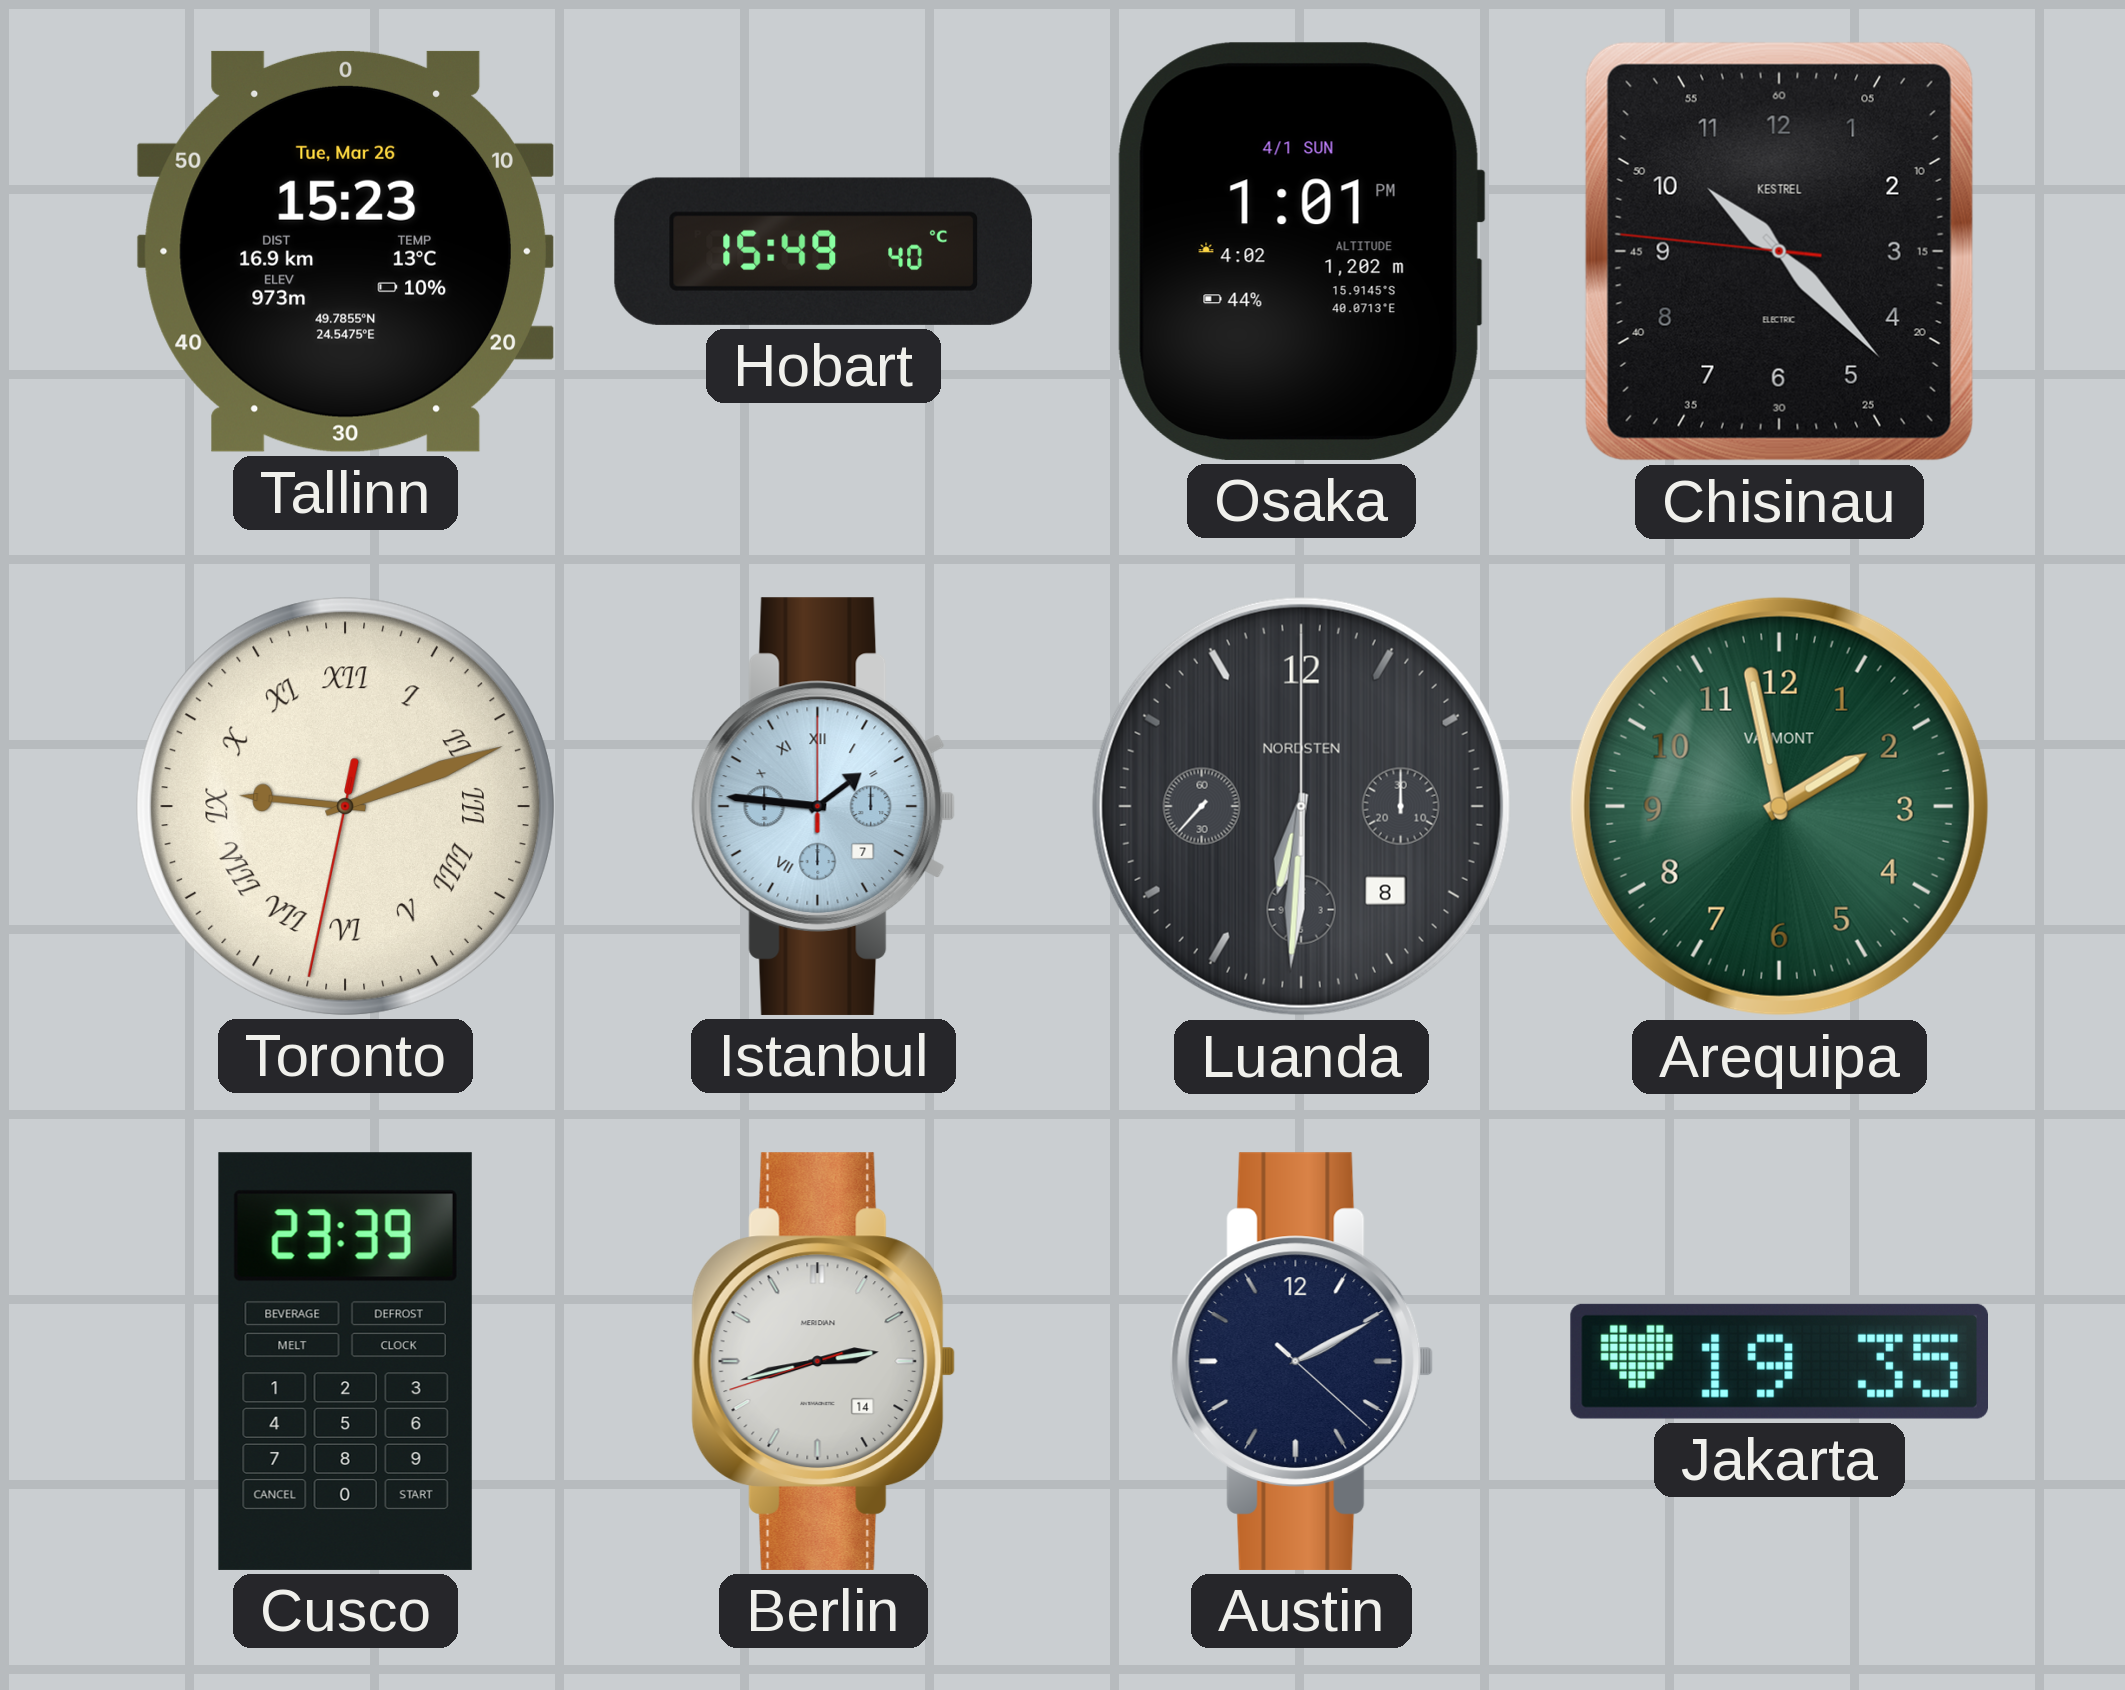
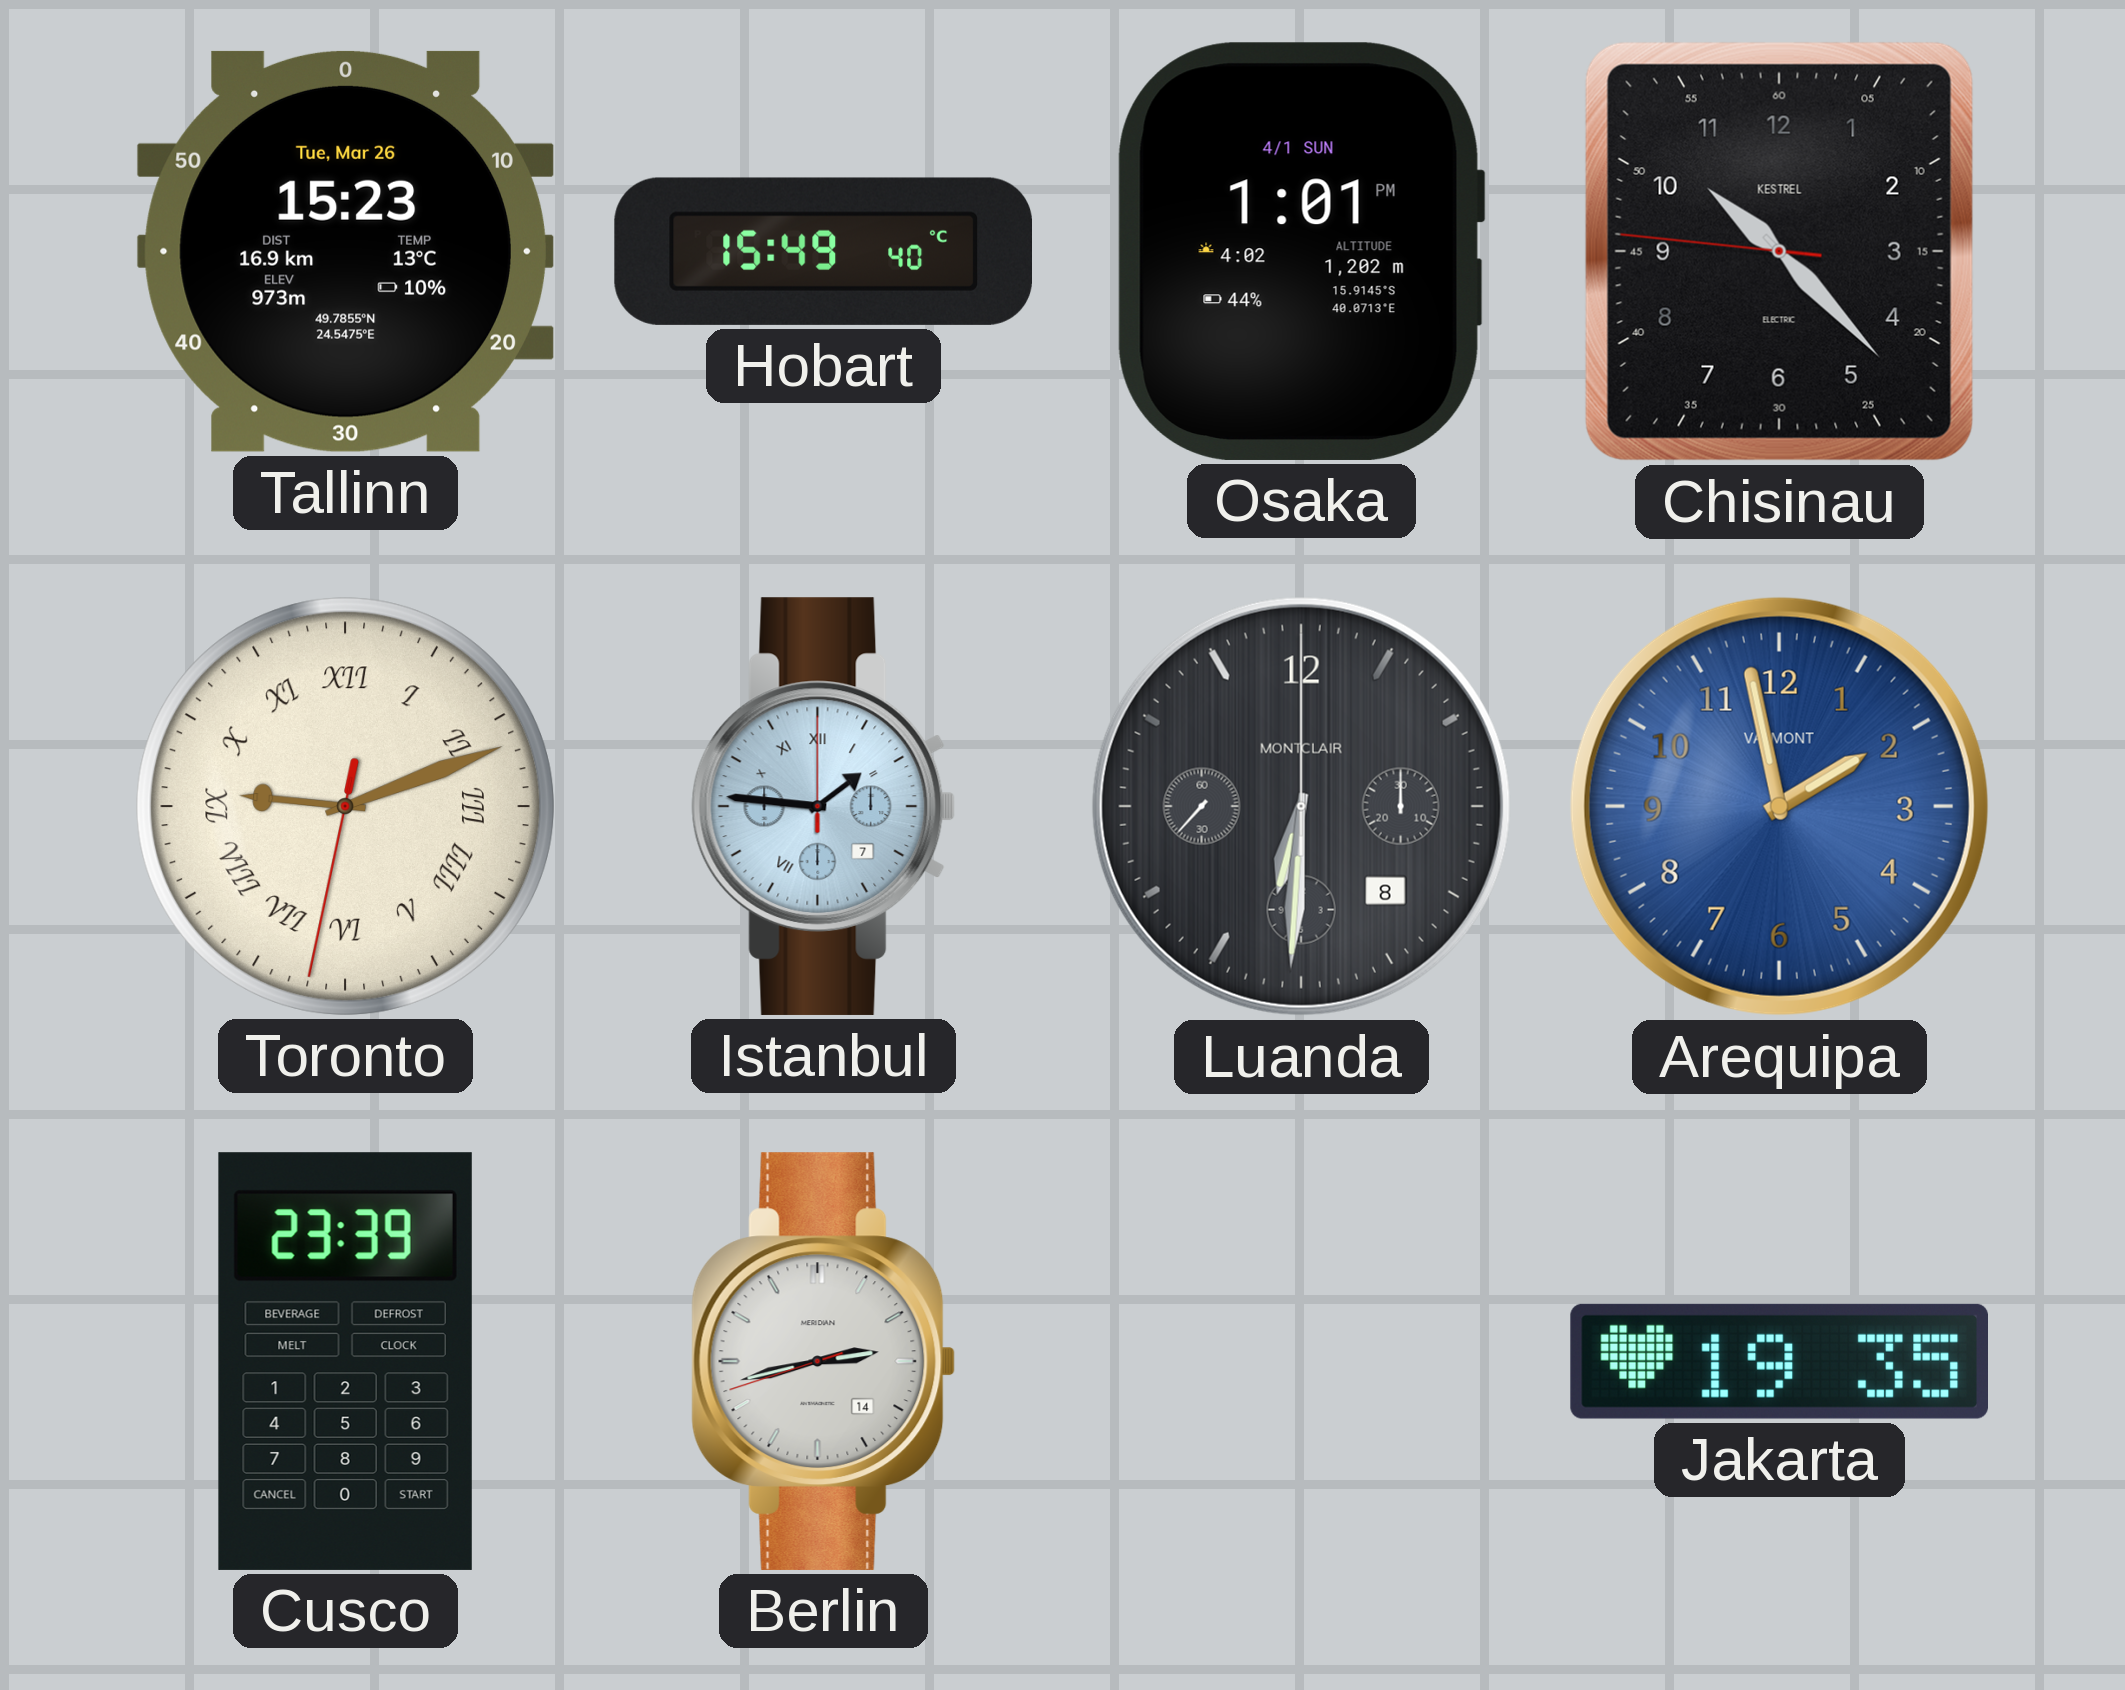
Luanda brand: NORDSTEN -> MONTCLAIR
Arequipa dial: green -> blue
Austin: 2:10 -> none
